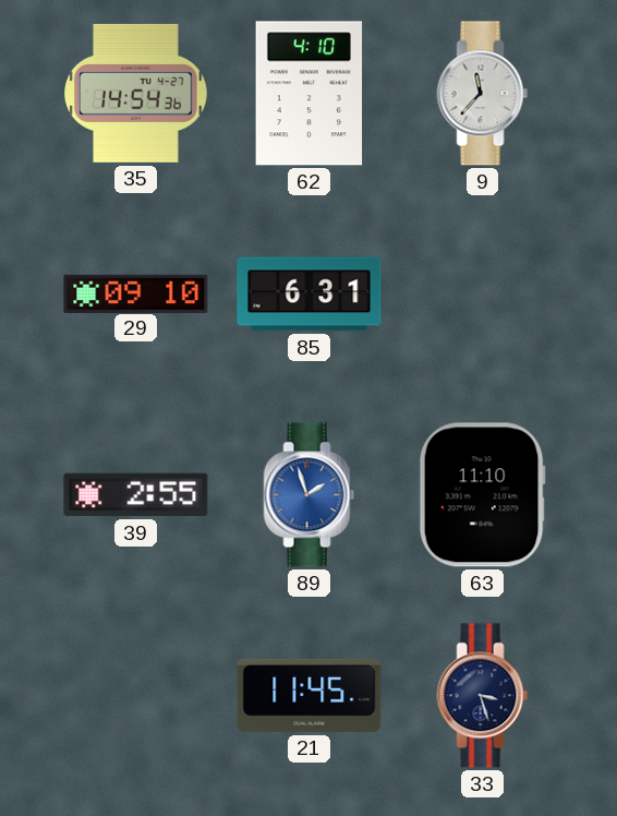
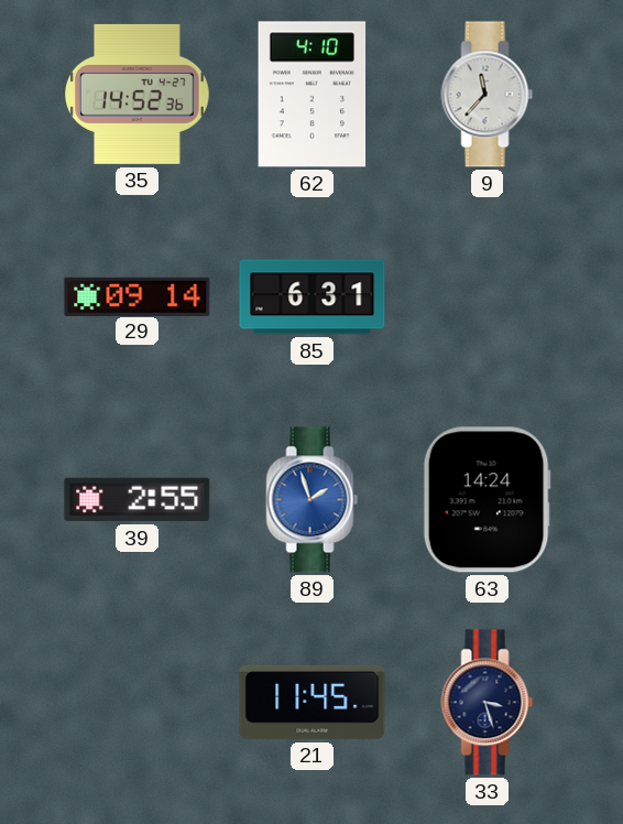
35: 14:54 -> 14:52
29: 09:10 -> 09:14
63: 11:10 -> 14:24
